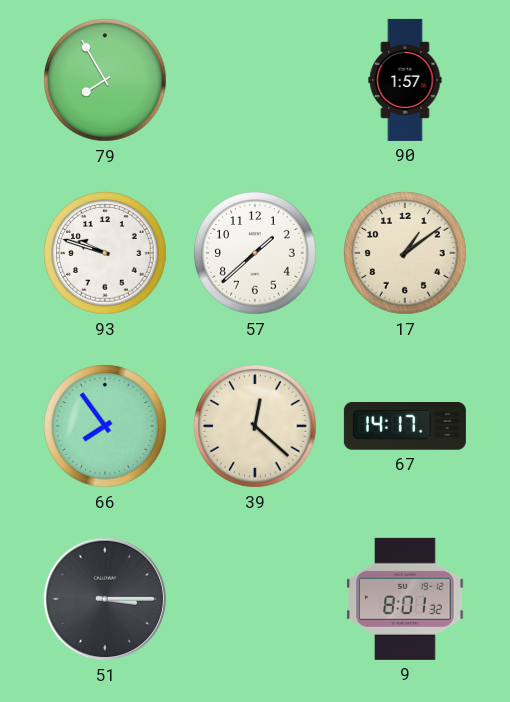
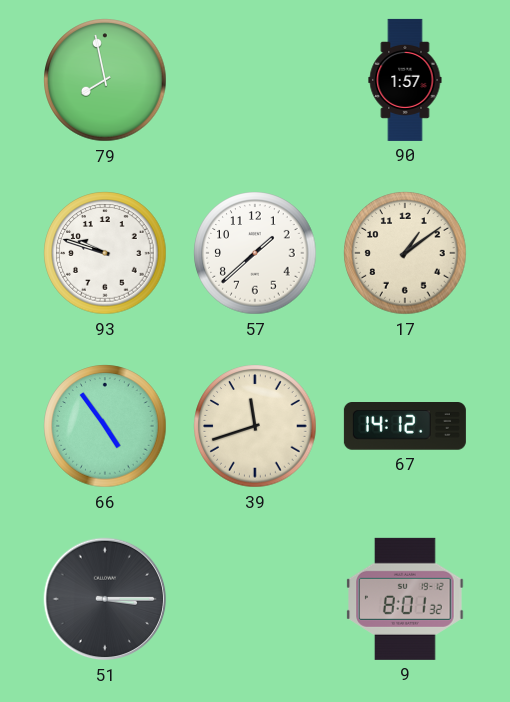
79: 7:55 -> 7:58
66: 7:54 -> 4:54
39: 12:22 -> 11:42
67: 14:17 -> 14:12
